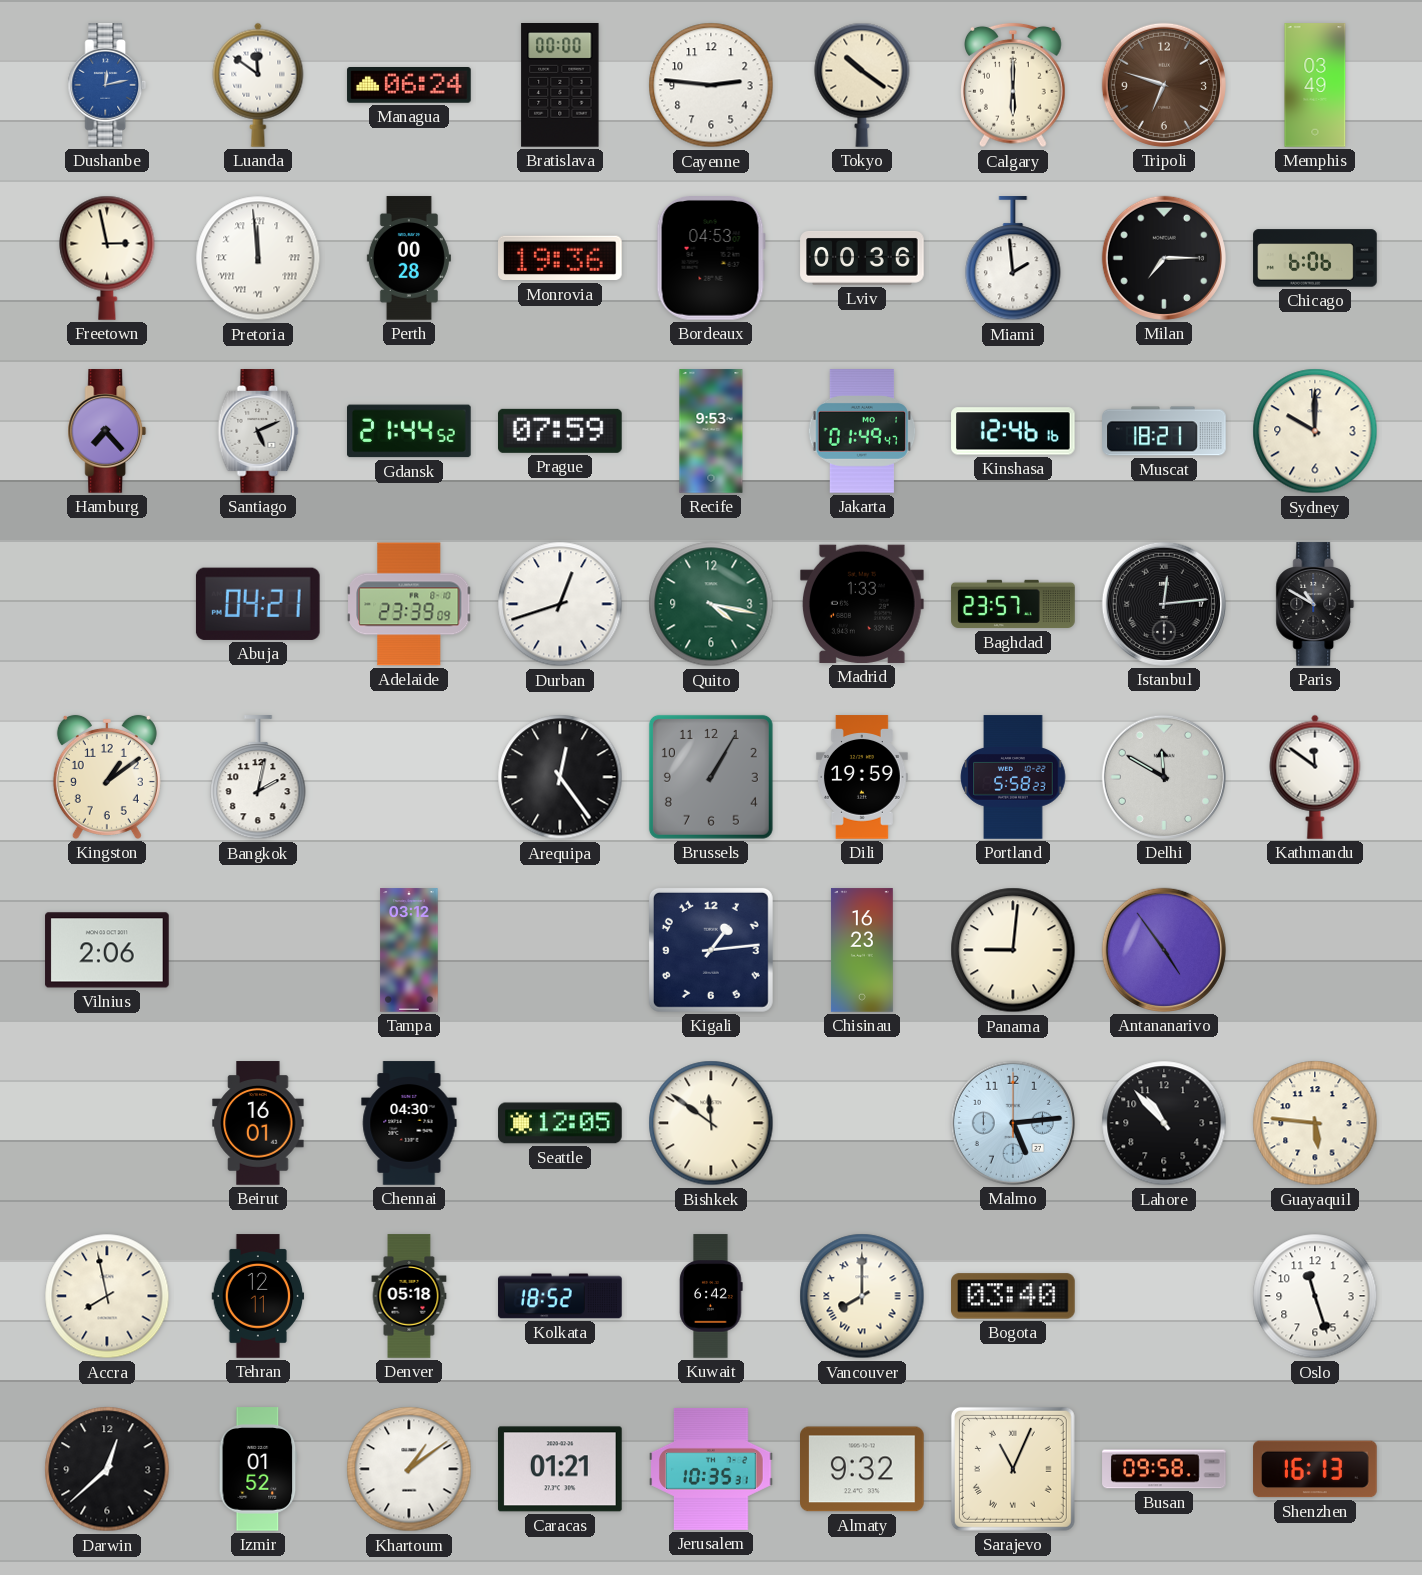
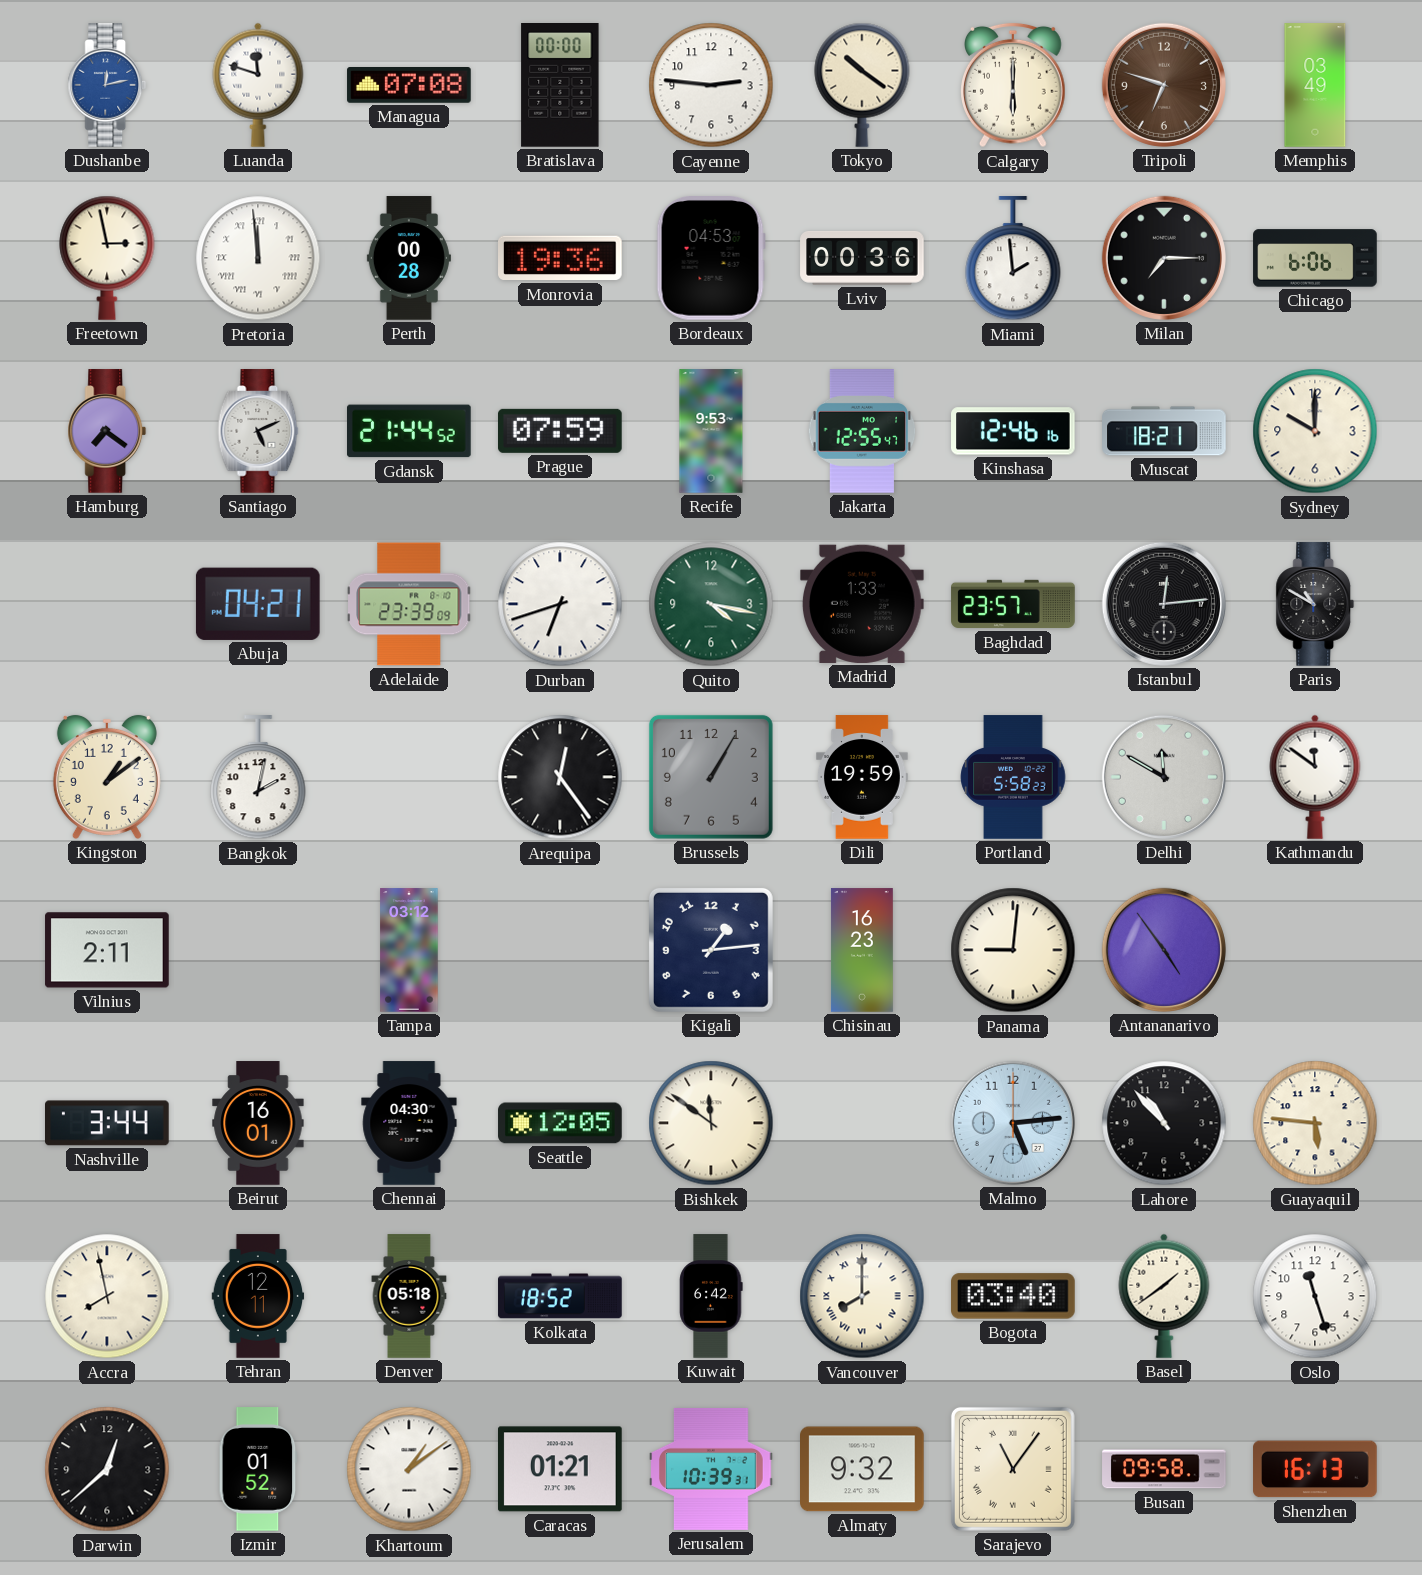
Luanda: 11:51 -> 11:48
Managua: 06:24 -> 07:08
Hamburg: 7:23 -> 7:21
Jakarta: 01:49 -> 12:55
Durban: 12:42 -> 6:42
Vilnius: 2:06 -> 2:11
Nashville: none -> 3:44
Basel: none -> 1:39
Jerusalem: 10:35 -> 10:39
Sarajevo: 11:04 -> 11:06
